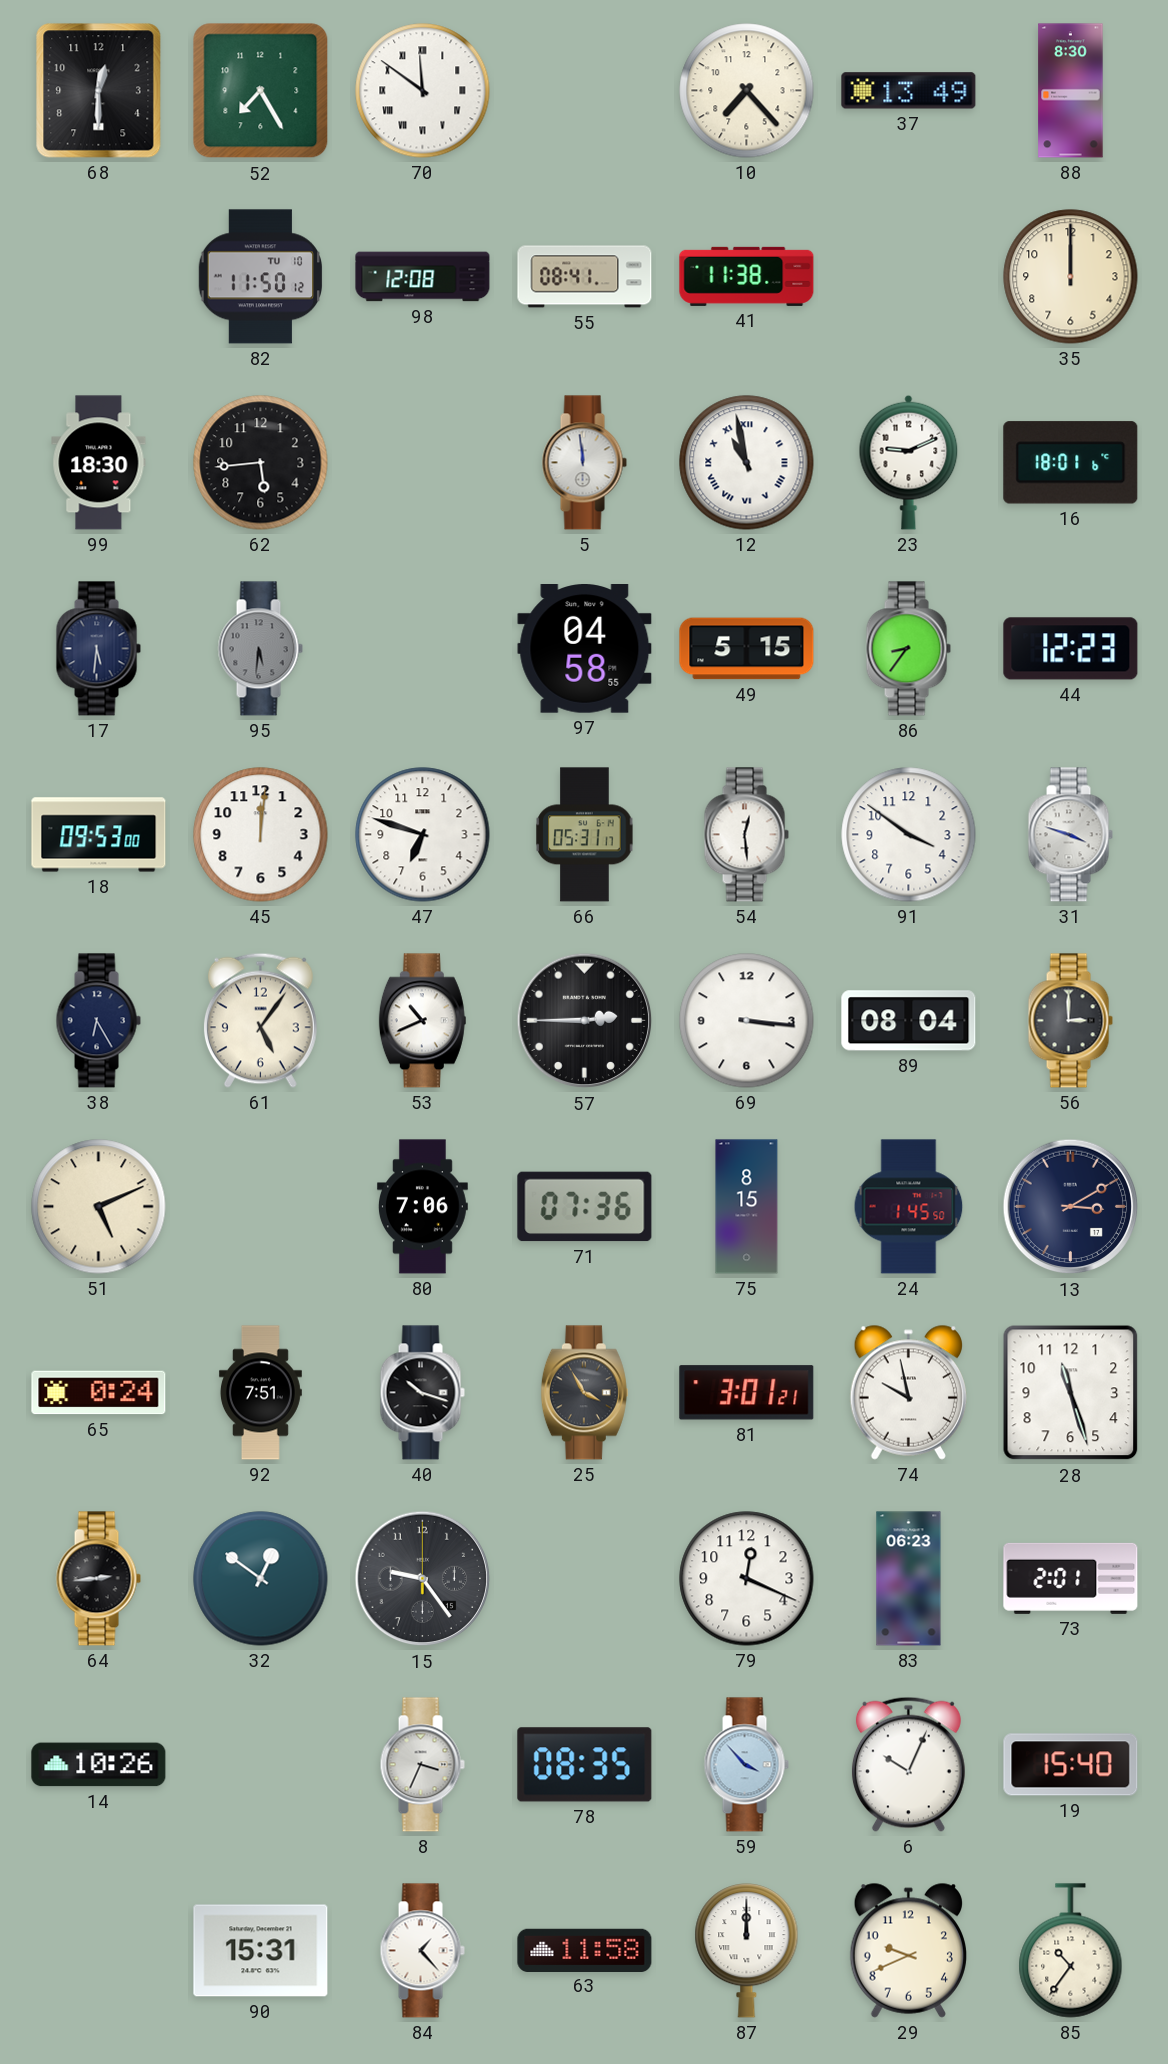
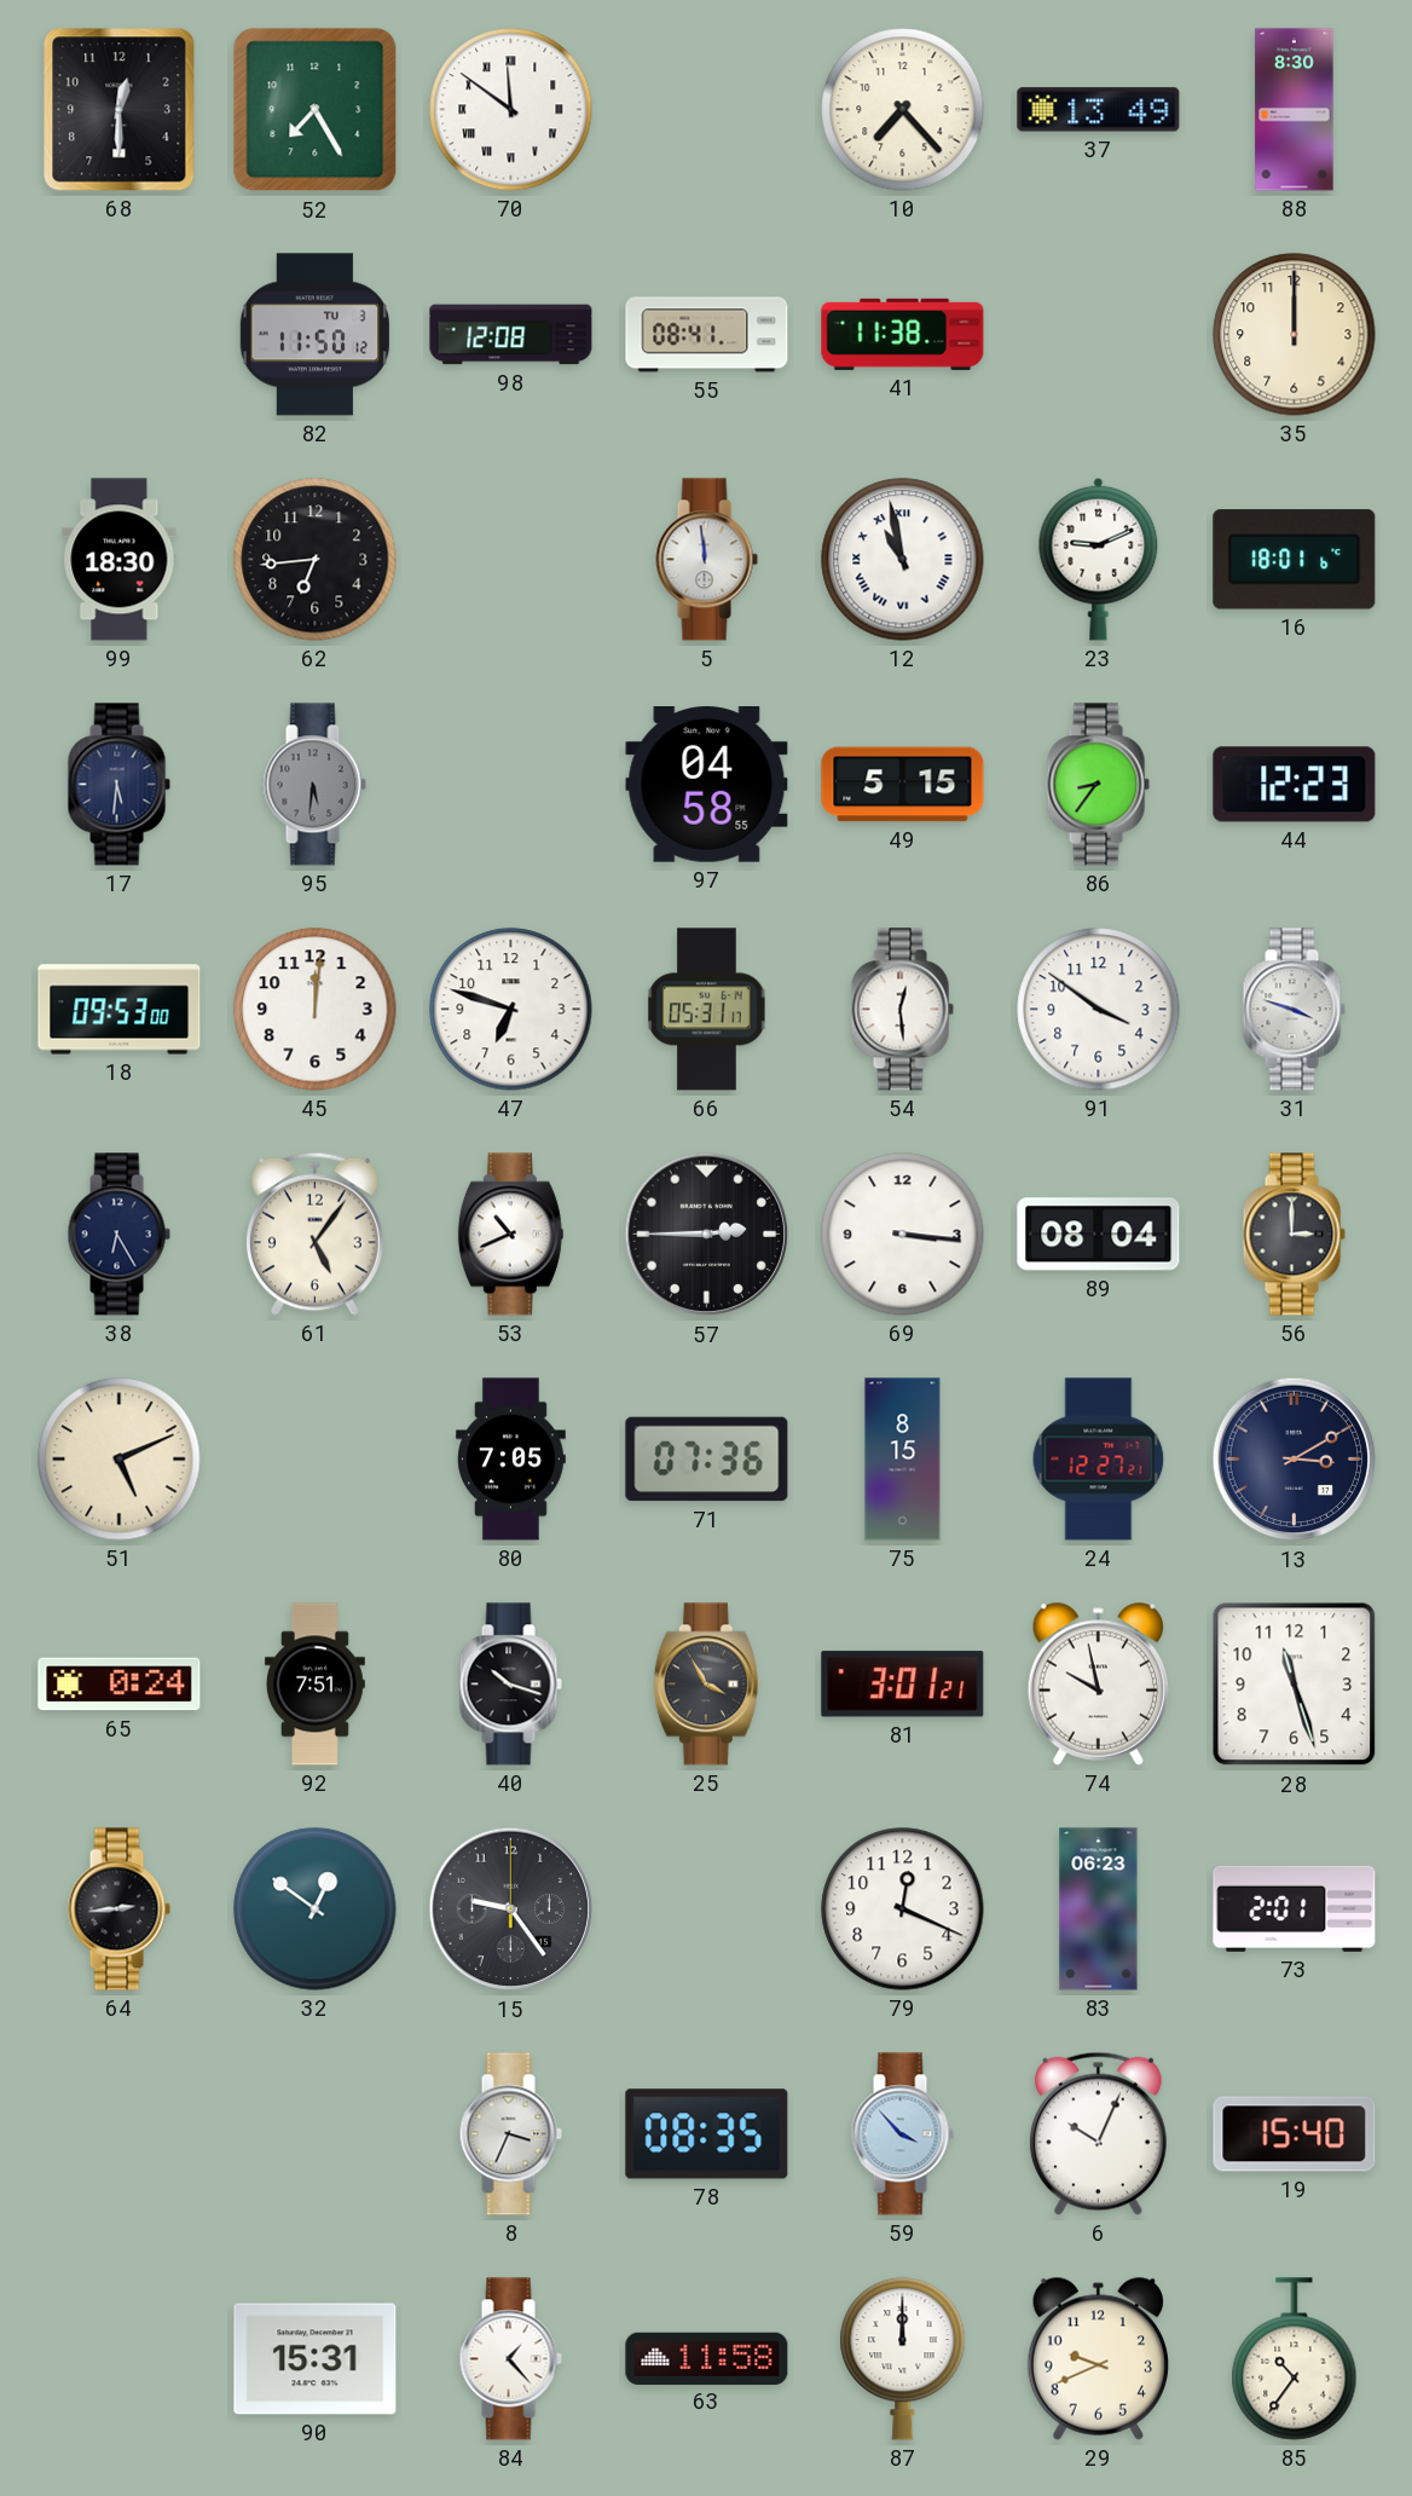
82 date: TU 10 -> TU 3
62: 5:44 -> 6:44
80: 7:06 -> 7:05
24: 1:45 -> 12:27
14: 10:26 -> none
